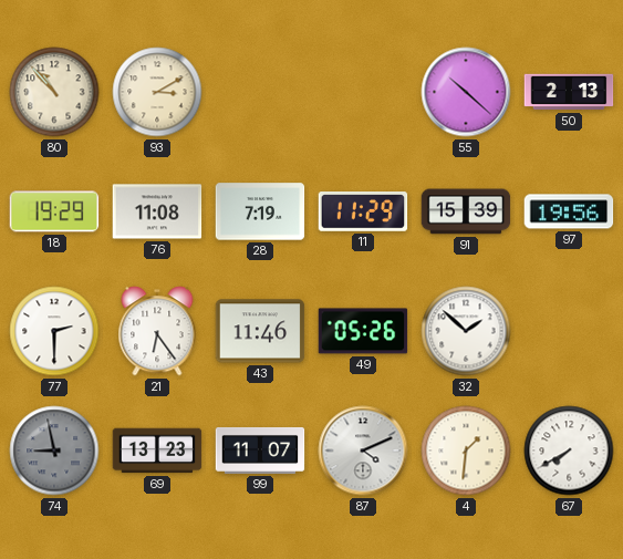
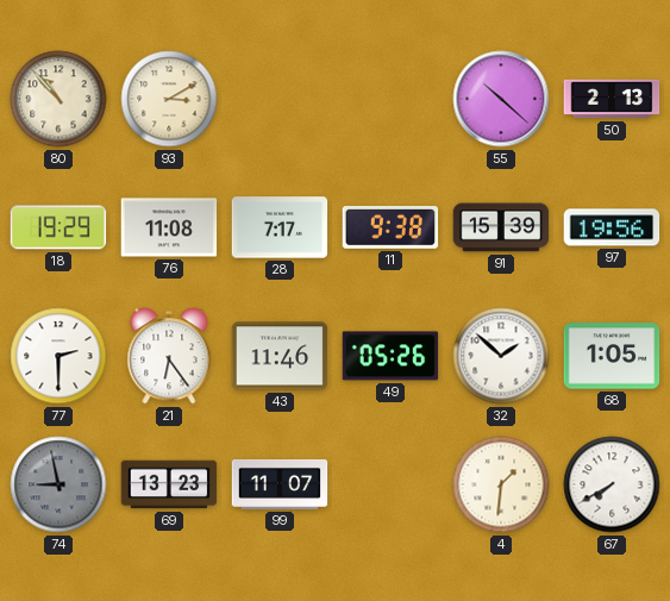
28: 7:19 -> 7:17
11: 11:29 -> 9:38
68: none -> 1:05
87: 4:11 -> none
